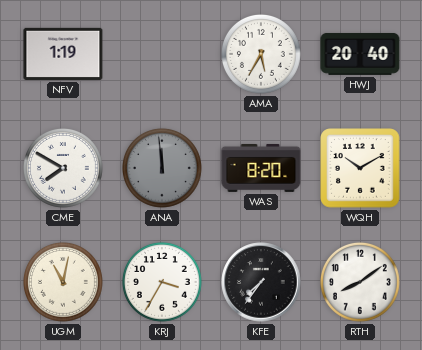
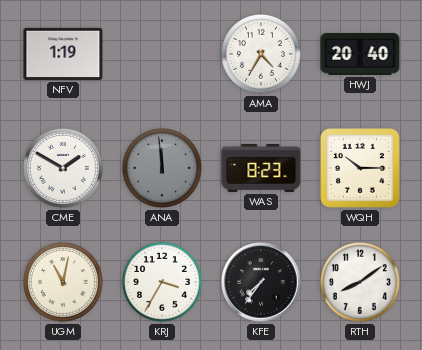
AMA: 5:35 -> 4:35
CME: 7:50 -> 1:50
WAS: 8:20 -> 8:23
WQH: 10:10 -> 10:15
